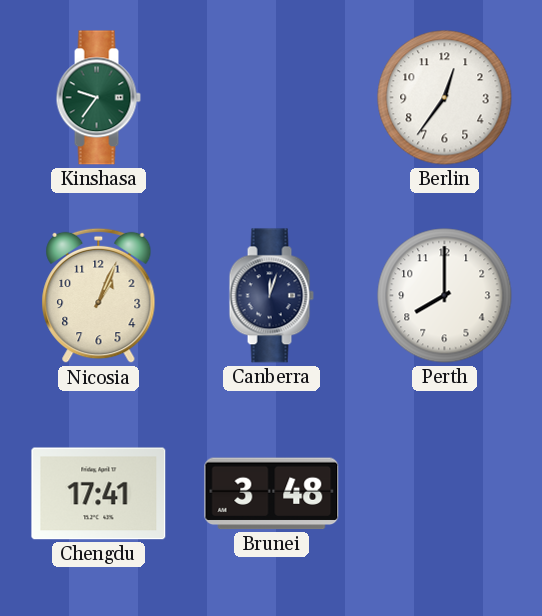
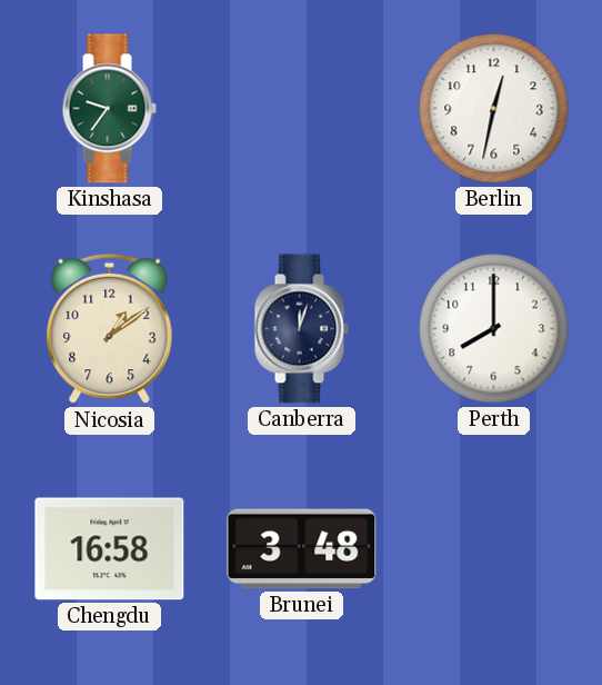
Berlin: 12:36 -> 12:32
Nicosia: 1:04 -> 1:09
Chengdu: 17:41 -> 16:58
